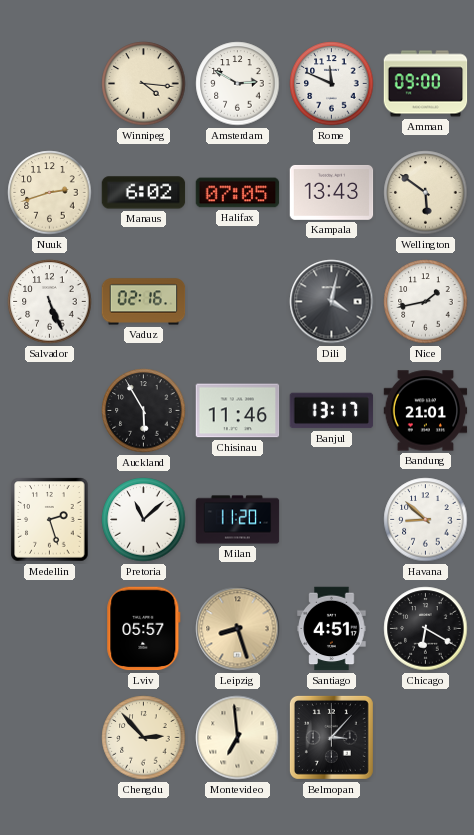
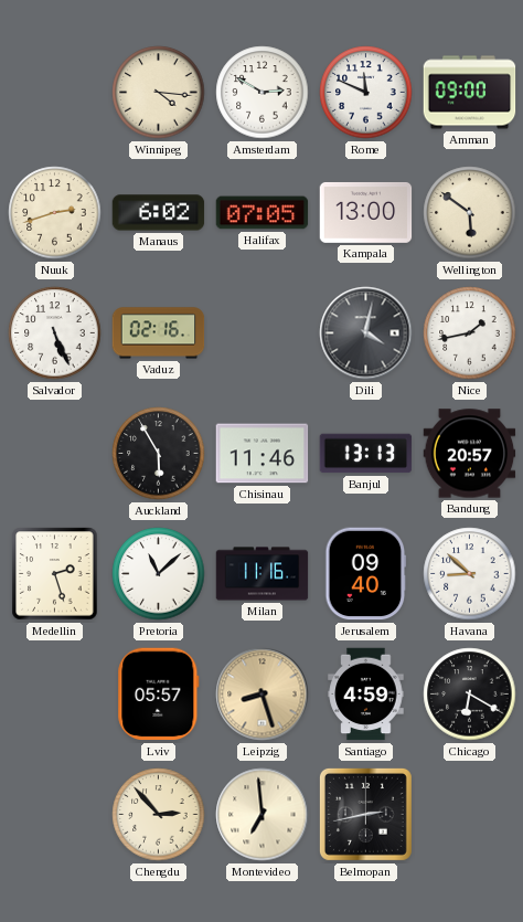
Kampala: 13:43 -> 13:00
Banjul: 13:17 -> 13:13
Bandung: 21:01 -> 20:57
Milan: 11:20 -> 11:16
Jerusalem: none -> 09:40
Santiago: 4:51 -> 4:59
Belmopan: 3:07 -> 2:43
